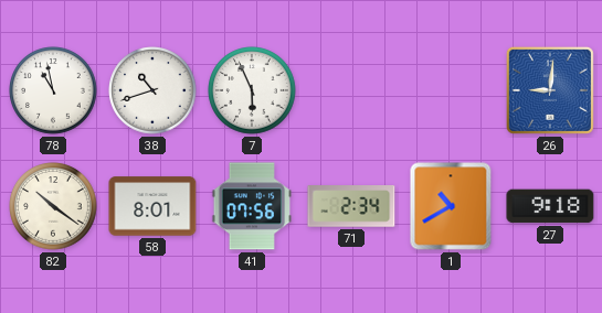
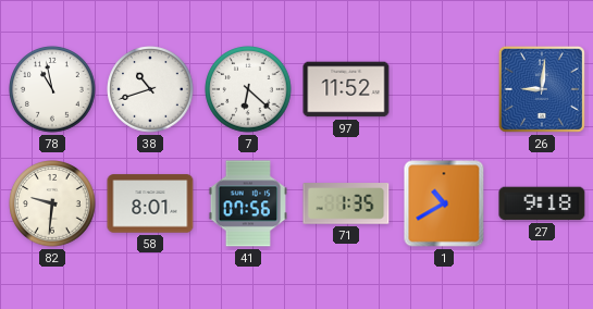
7: 5:56 -> 6:22
97: none -> 11:52
82: 10:21 -> 9:31
71: 2:34 -> 1:35
